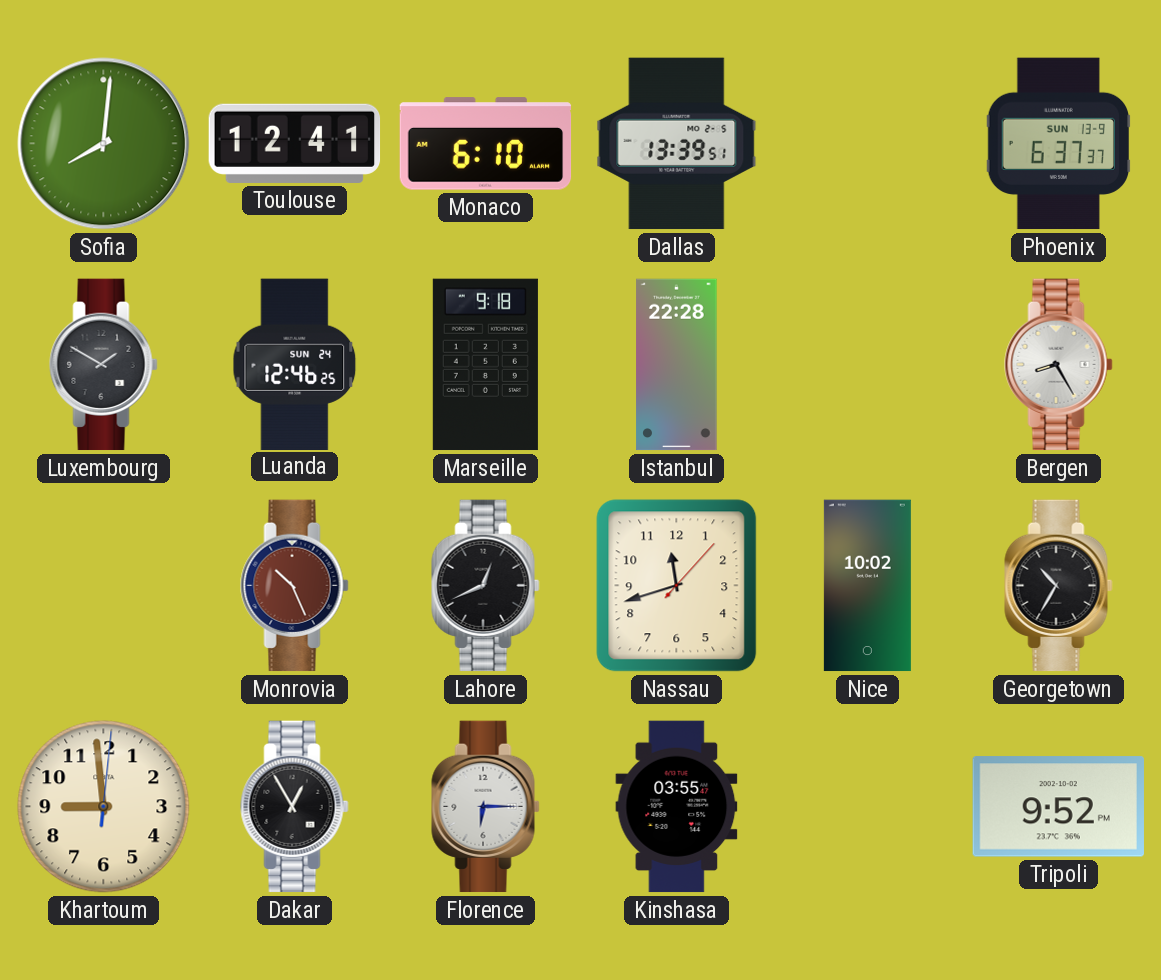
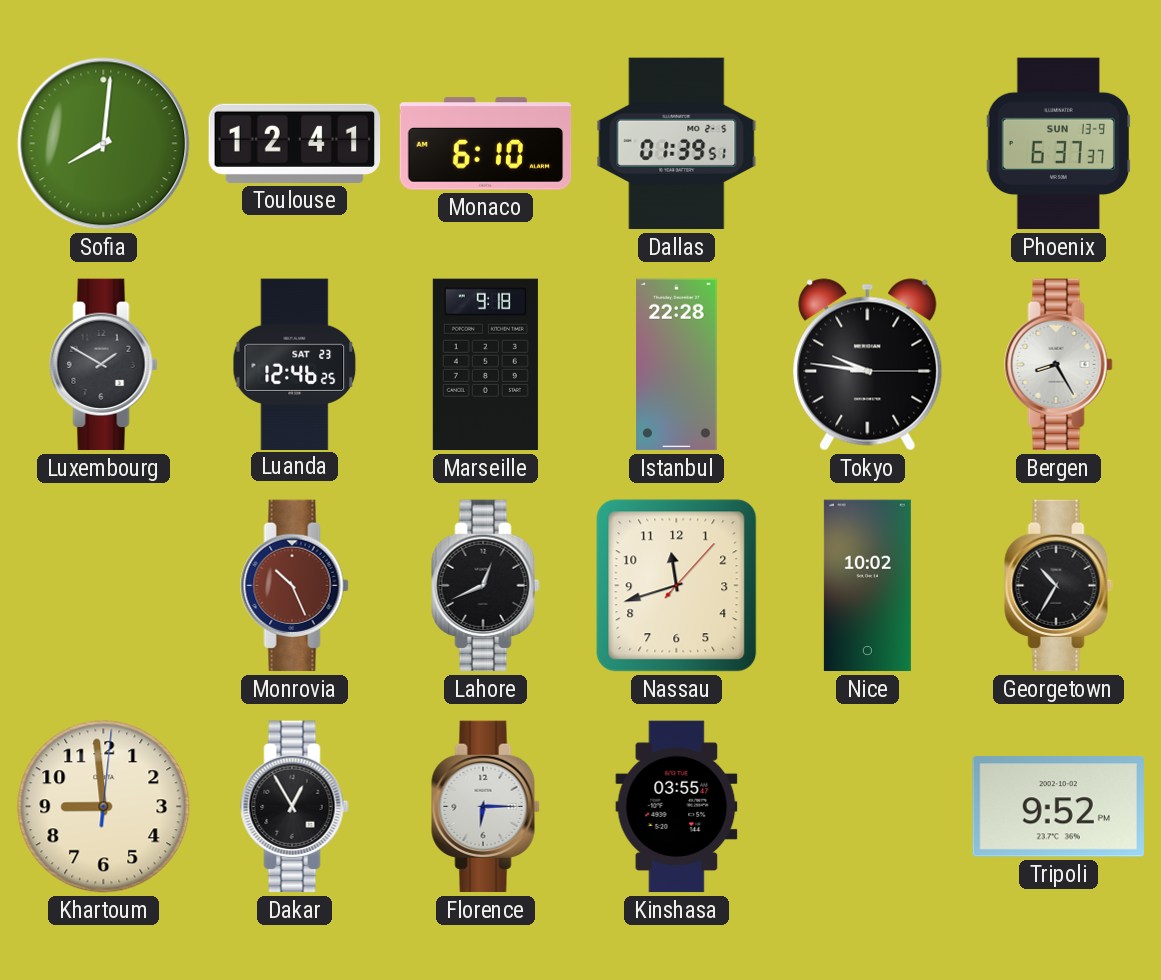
Dallas: 13:39 -> 01:39
Luanda date: SUN 24 -> SAT 23
Tokyo: none -> 9:46
